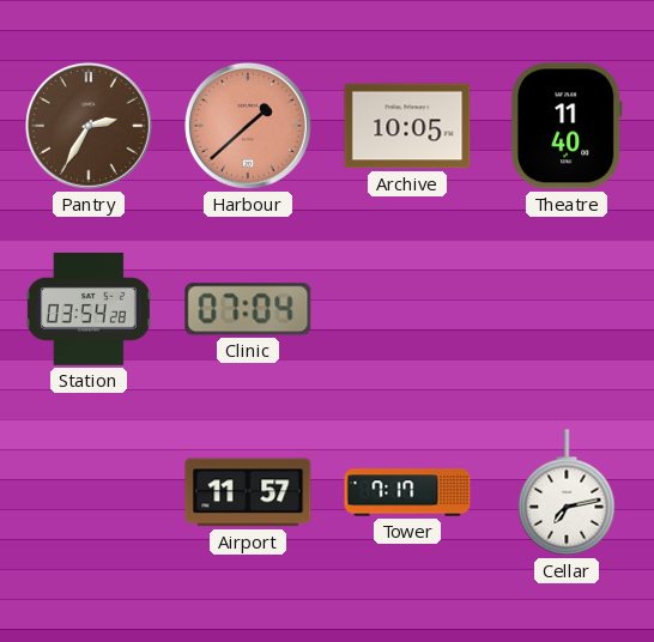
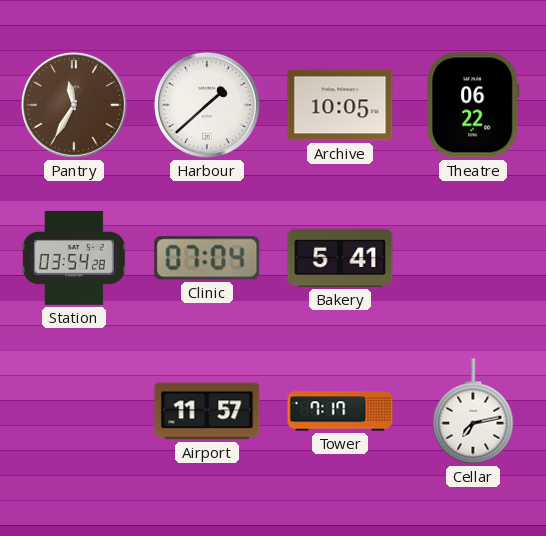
Pantry: 2:35 -> 11:35
Harbour dial: salmon -> white
Theatre: 11:40 -> 06:22
Bakery: none -> 5:41
